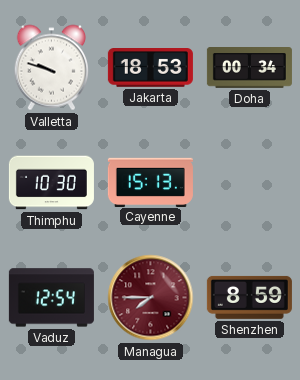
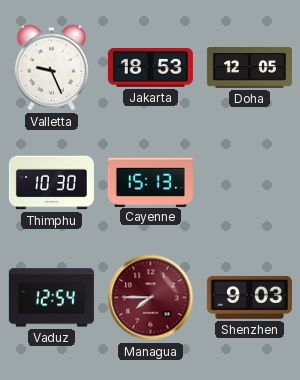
Valletta: 9:48 -> 9:26
Doha: 00:34 -> 12:05
Shenzhen: 8:59 -> 9:03
